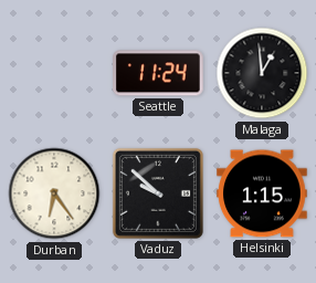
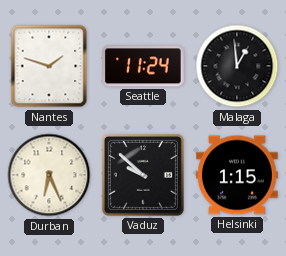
Nantes: none -> 1:48
Durban: 6:24 -> 6:26
